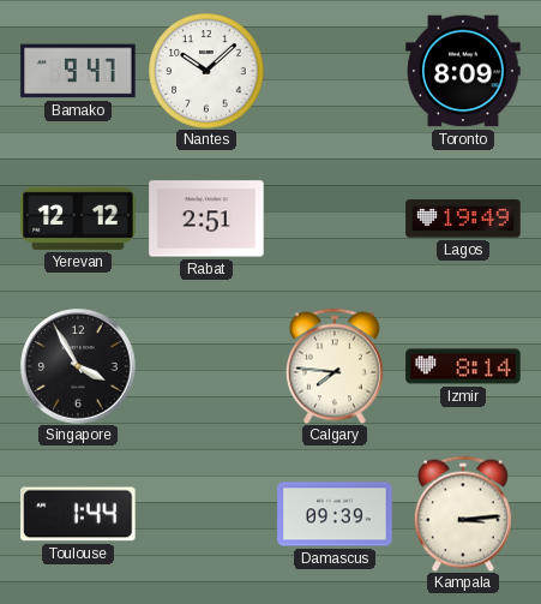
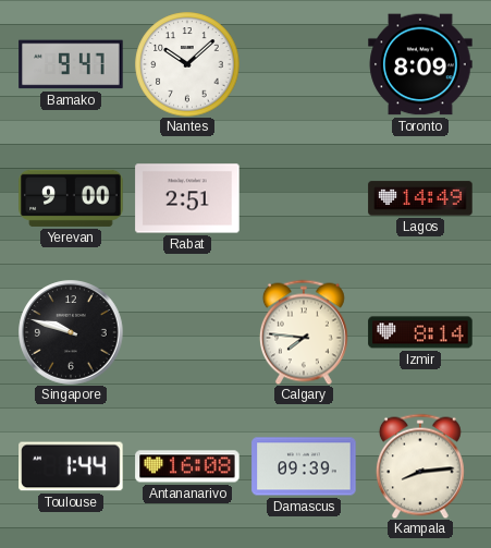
Yerevan: 12:12 -> 9:00
Lagos: 19:49 -> 14:49
Singapore: 3:55 -> 9:48
Antananarivo: none -> 16:08
Kampala: 3:14 -> 8:14
